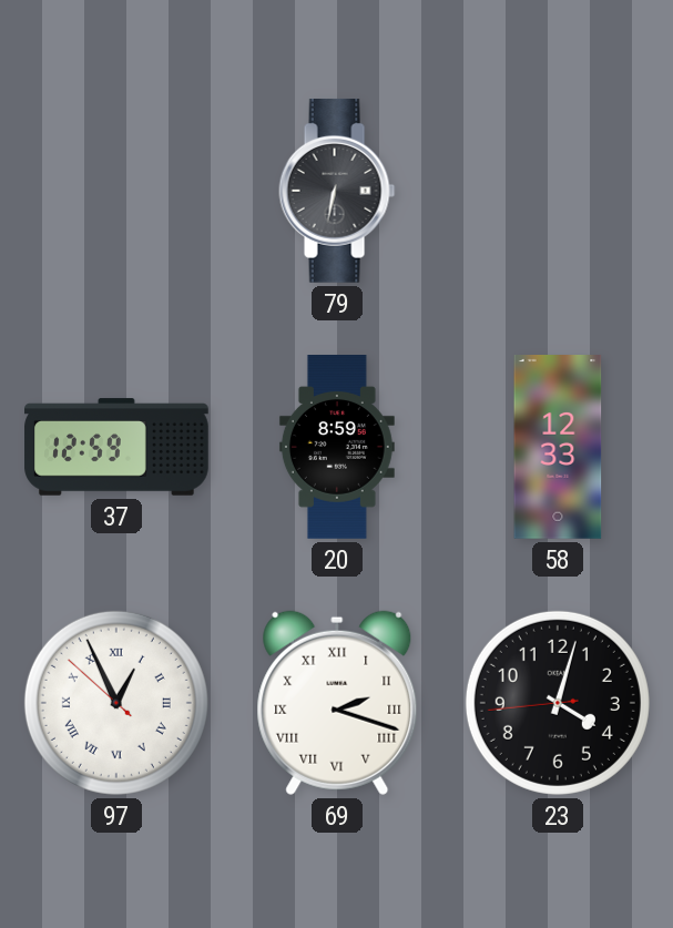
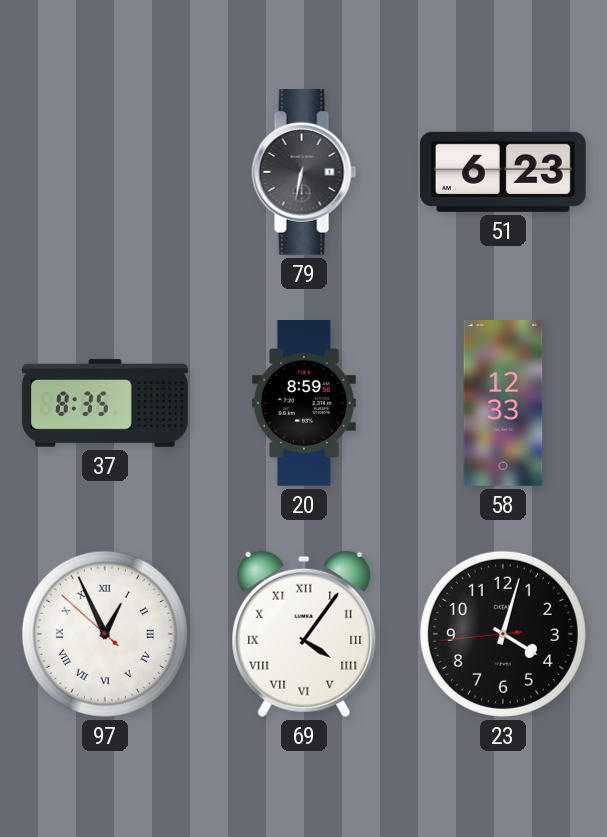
51: none -> 6:23
37: 12:59 -> 8:35
69: 2:18 -> 4:06
